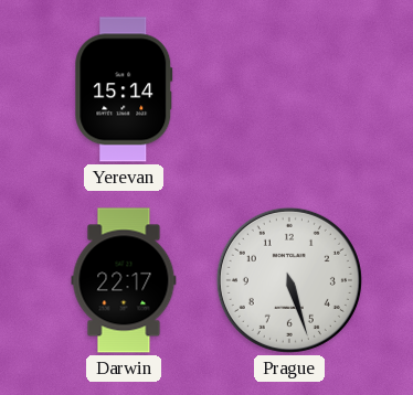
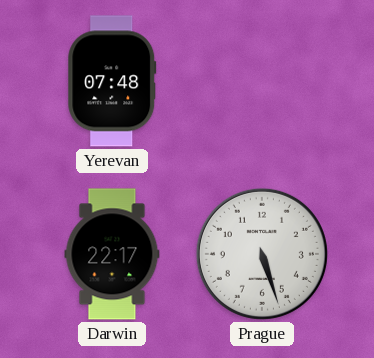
Yerevan: 15:14 -> 07:48
